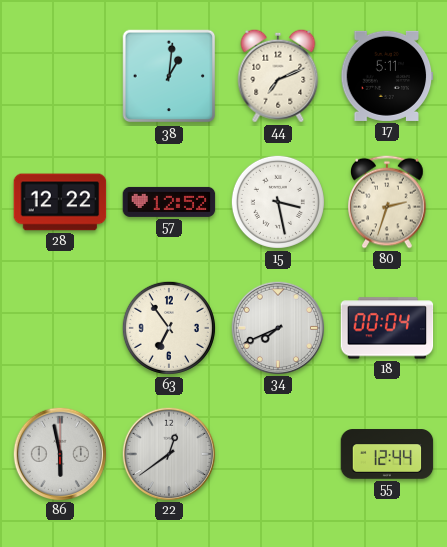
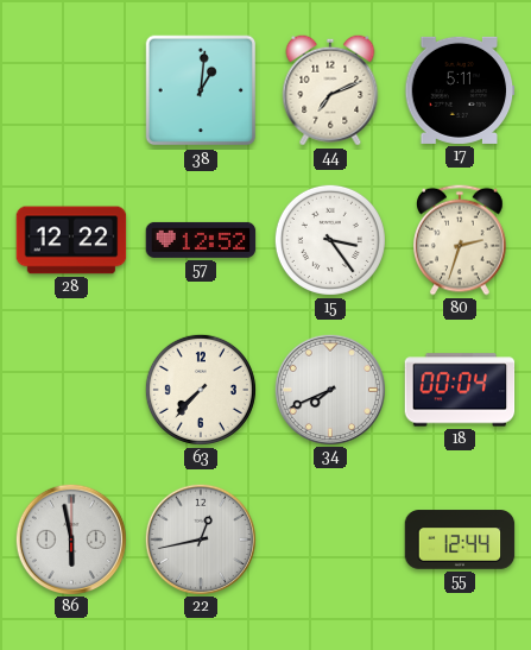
15: 3:28 -> 3:24
63: 6:54 -> 7:37
22: 12:39 -> 12:43
